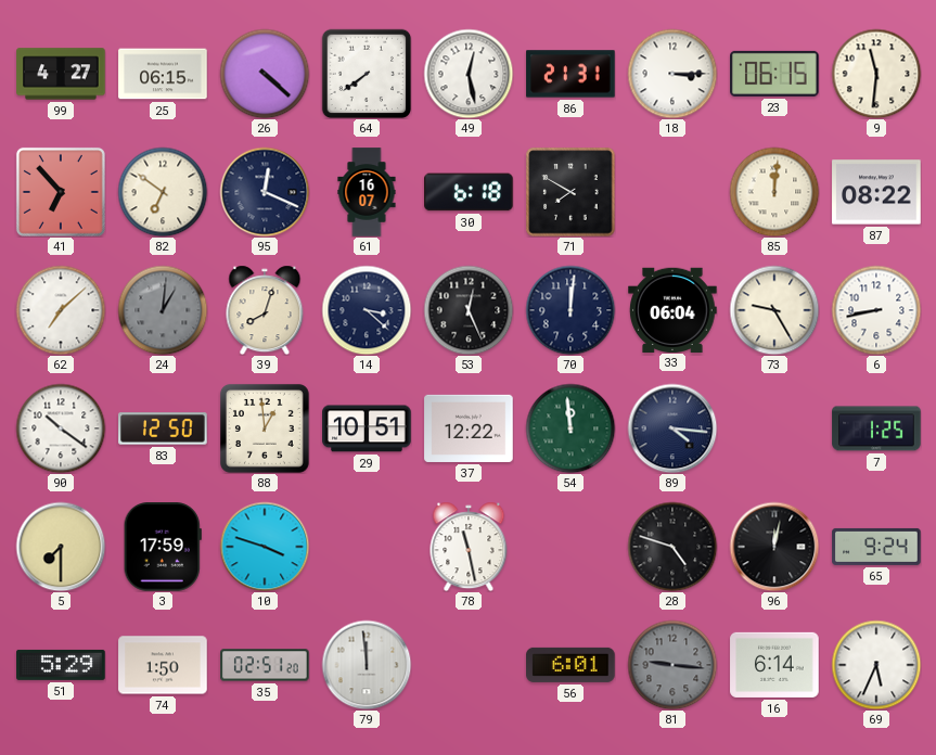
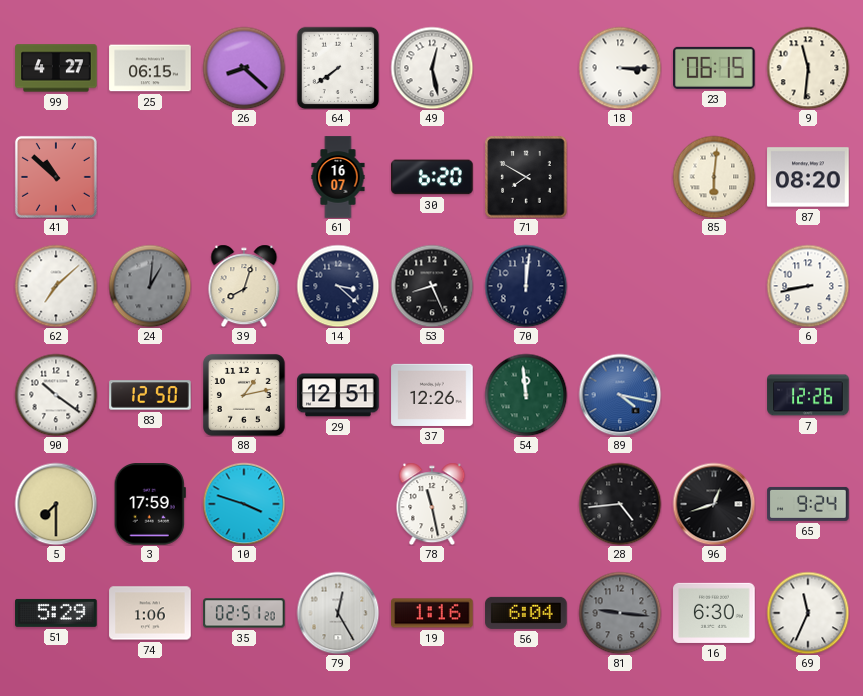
26: 4:22 -> 8:22
86: 21:31 -> none
41: 6:53 -> 10:52
82: 6:51 -> none
95: 12:19 -> none
30: 6:18 -> 6:20
85: 12:01 -> 6:01
87: 08:22 -> 08:20
53: 12:26 -> 8:26
33: 06:04 -> none
73: 9:25 -> none
88: 12:59 -> 1:13
29: 10:51 -> 12:51
37: 12:22 -> 12:26
89: 4:16 -> 4:17
89 dial: navy -> blue
7: 1:25 -> 12:26
28: 4:48 -> 4:44
96: 12:02 -> 12:42
74: 1:50 -> 1:06
79: 11:59 -> 12:25
19: none -> 1:16
56: 6:01 -> 6:04
16: 6:14 -> 6:30
69: 5:34 -> 11:34
